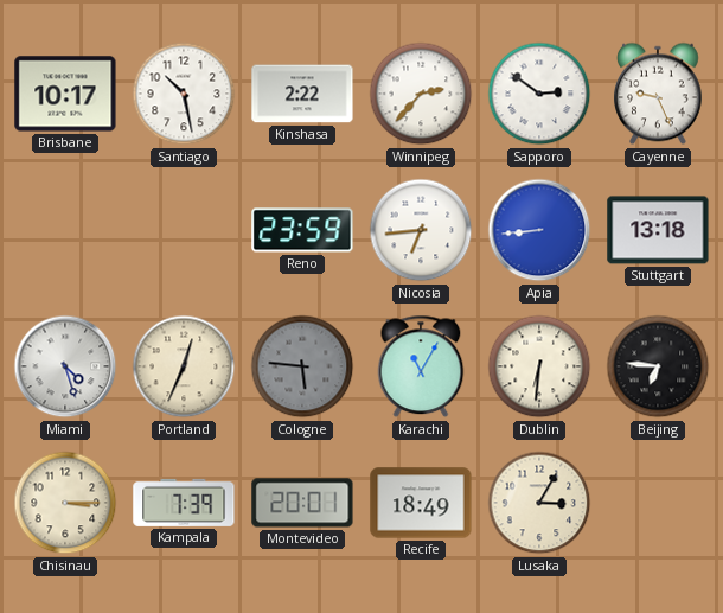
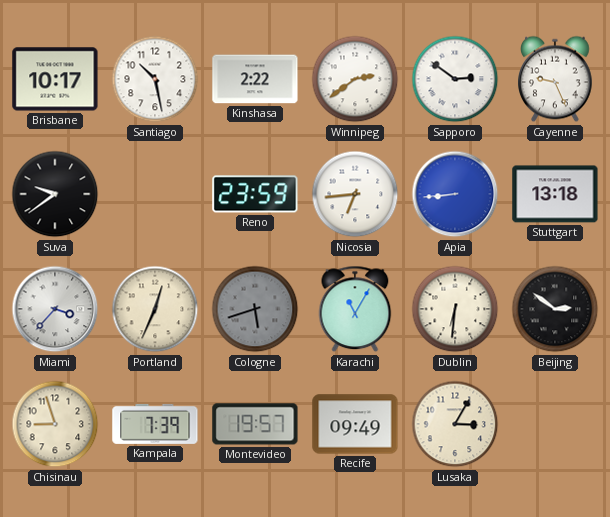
Winnipeg: 2:37 -> 2:39
Suva: none -> 9:39
Miami: 4:27 -> 3:37
Cologne: 5:46 -> 5:42
Beijing: 6:46 -> 2:51
Chisinau: 3:15 -> 8:57
Montevideo: 20:01 -> 19:57
Recife: 18:49 -> 09:49
